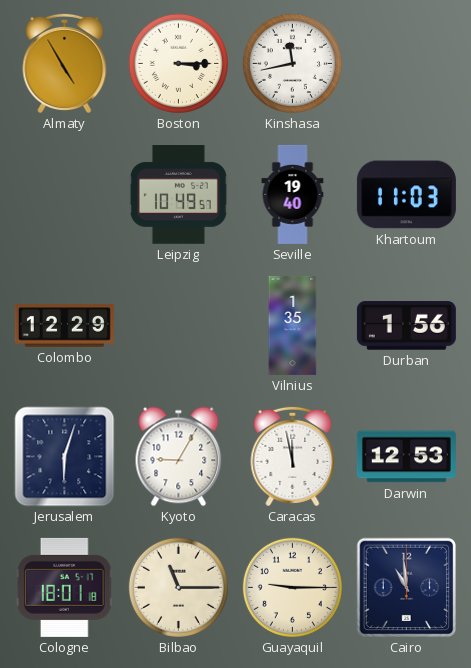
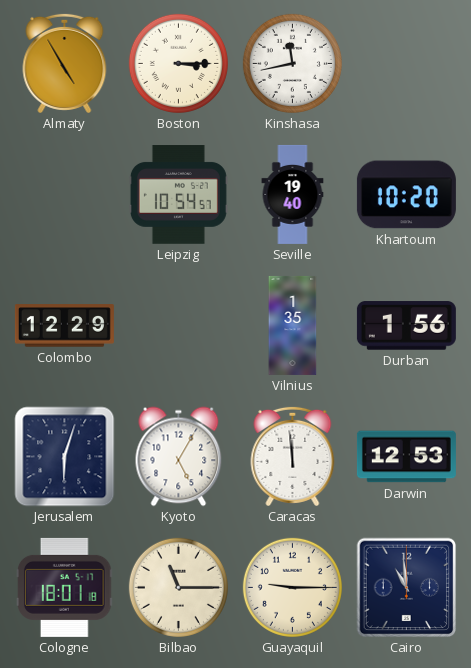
Leipzig: 10:49 -> 10:54
Khartoum: 11:03 -> 10:20
Kyoto: 9:05 -> 5:05
Caracas: 11:58 -> 11:59
